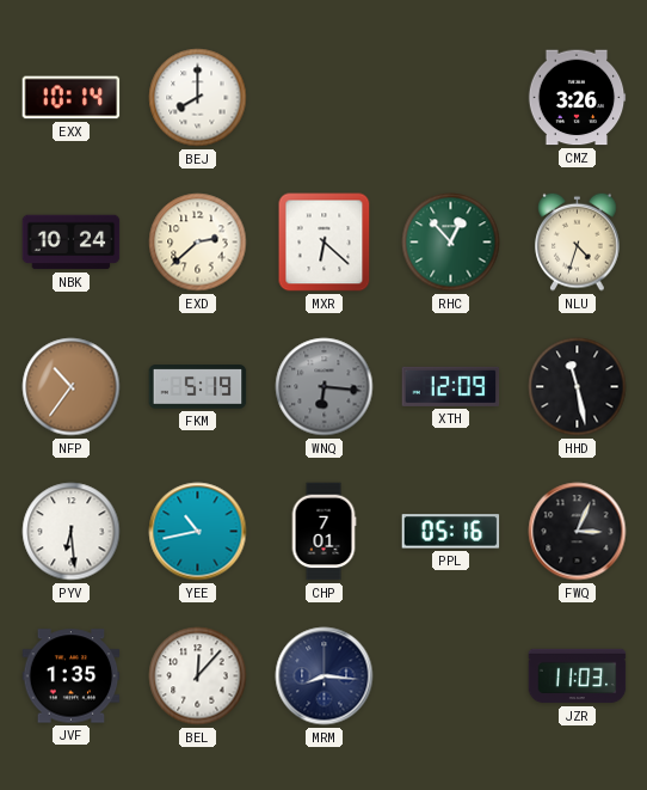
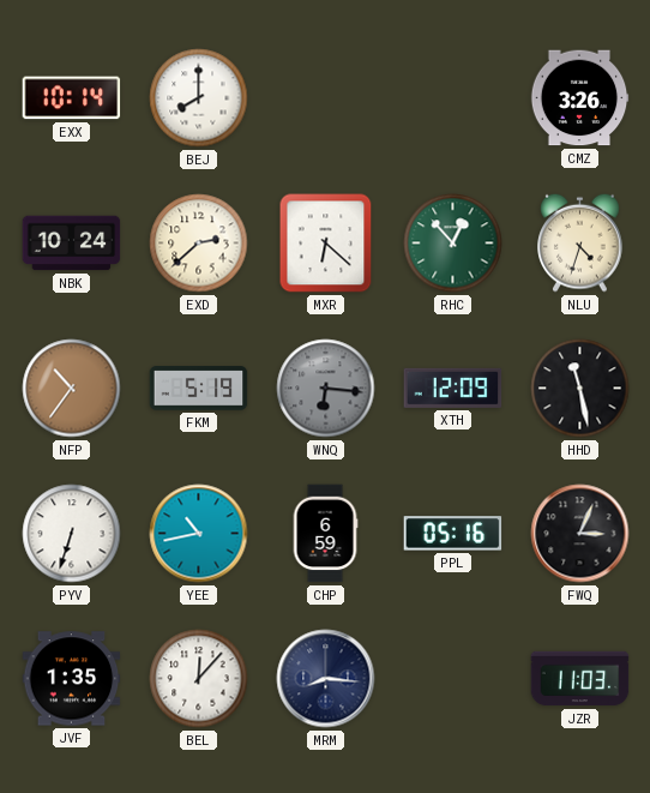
PYV: 6:29 -> 6:33
CHP: 7:01 -> 6:59
